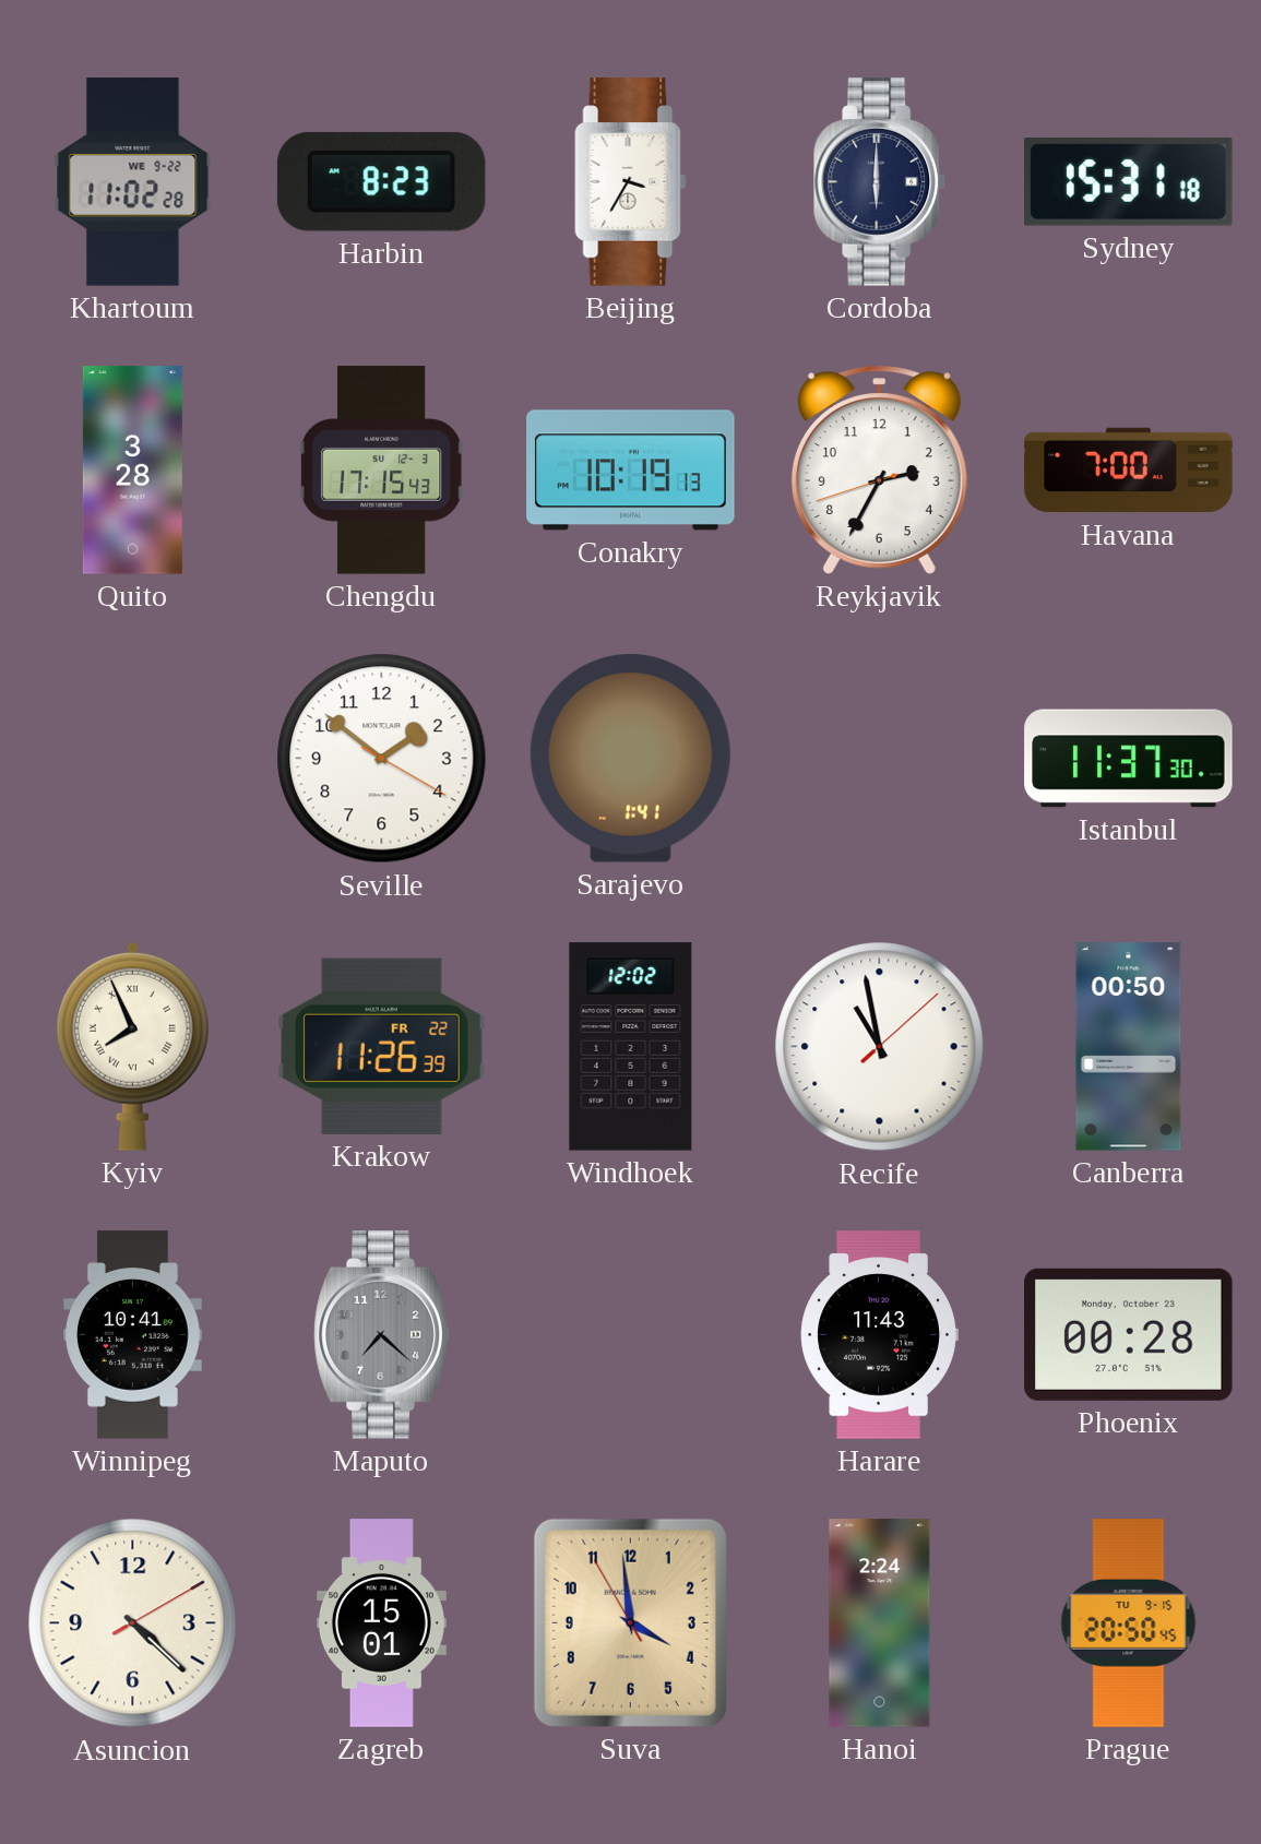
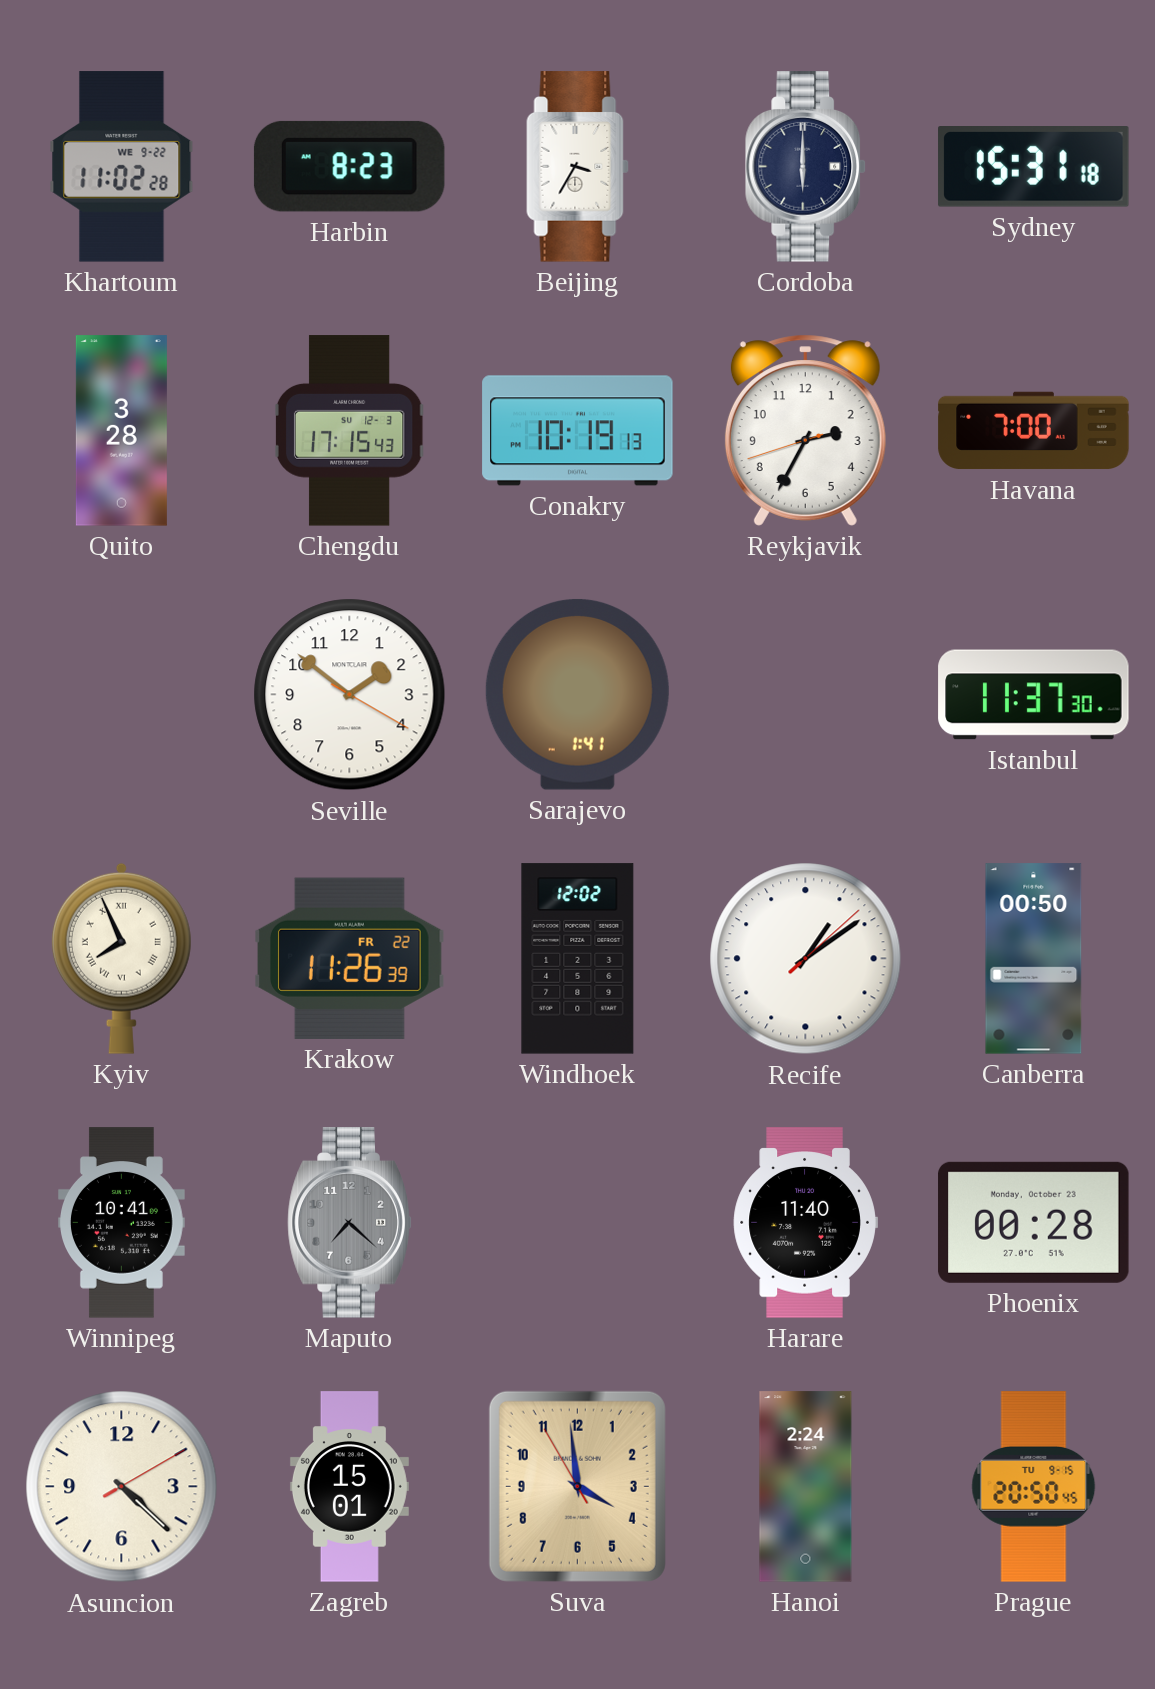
Recife: 10:58 -> 1:09
Harare: 11:43 -> 11:40
